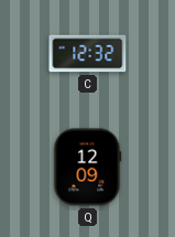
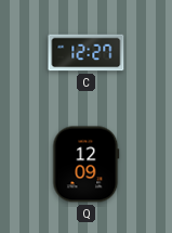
C: 12:32 -> 12:27
